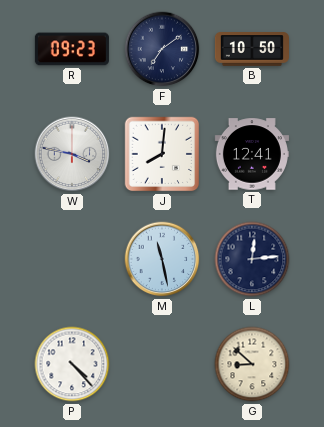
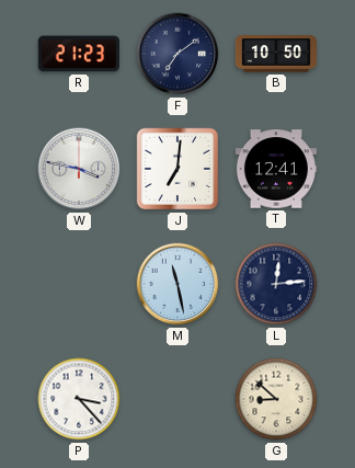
R: 09:23 -> 21:23
J: 8:01 -> 7:01
P: 4:23 -> 3:23
